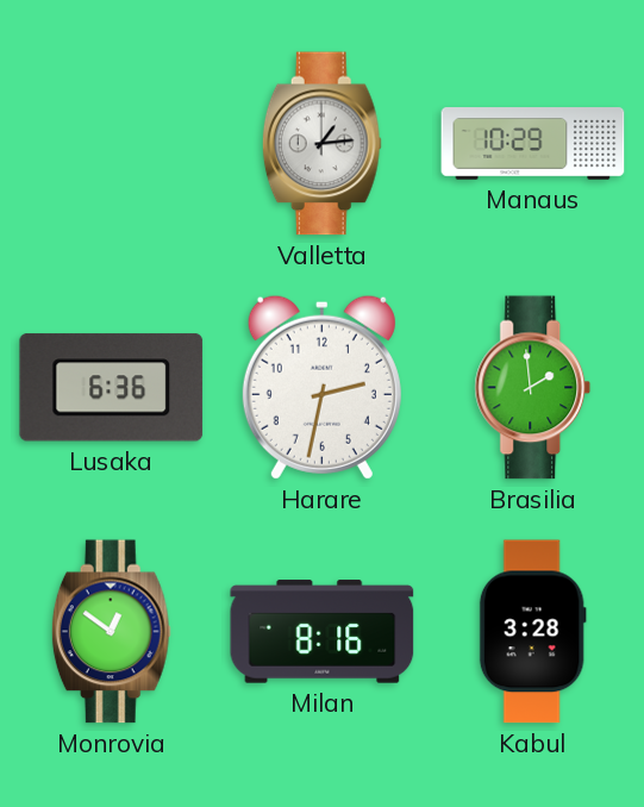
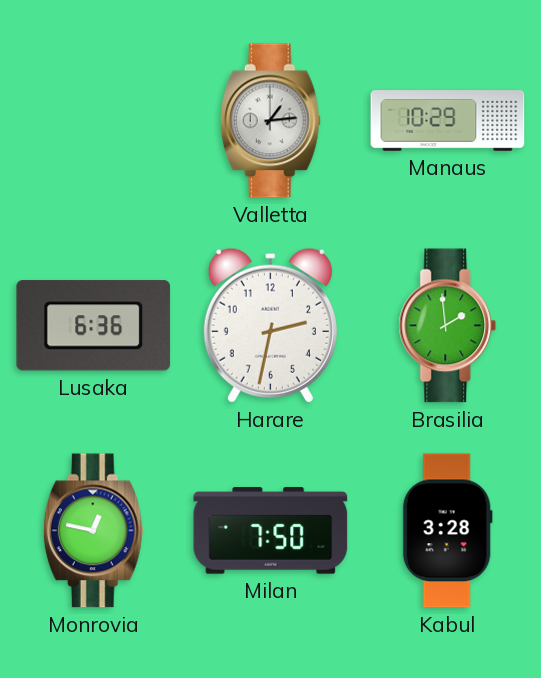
Monrovia: 12:51 -> 12:47
Milan: 8:16 -> 7:50
